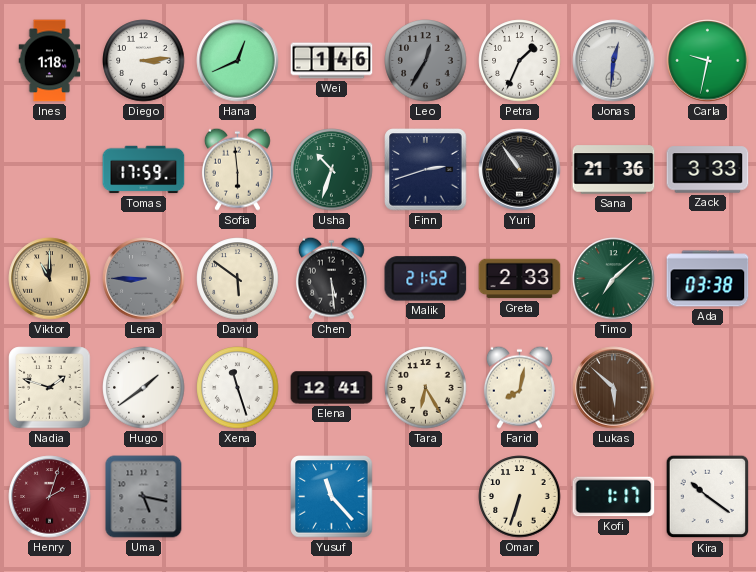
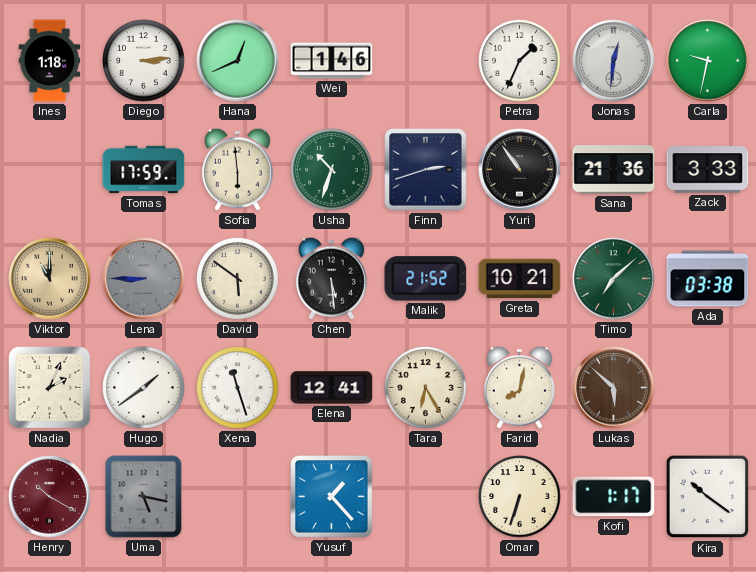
Leo: 12:35 -> none
Greta: 2:33 -> 10:21
Nadia: 1:48 -> 2:04
Henry: 2:03 -> 10:20
Yusuf: 11:23 -> 1:23
